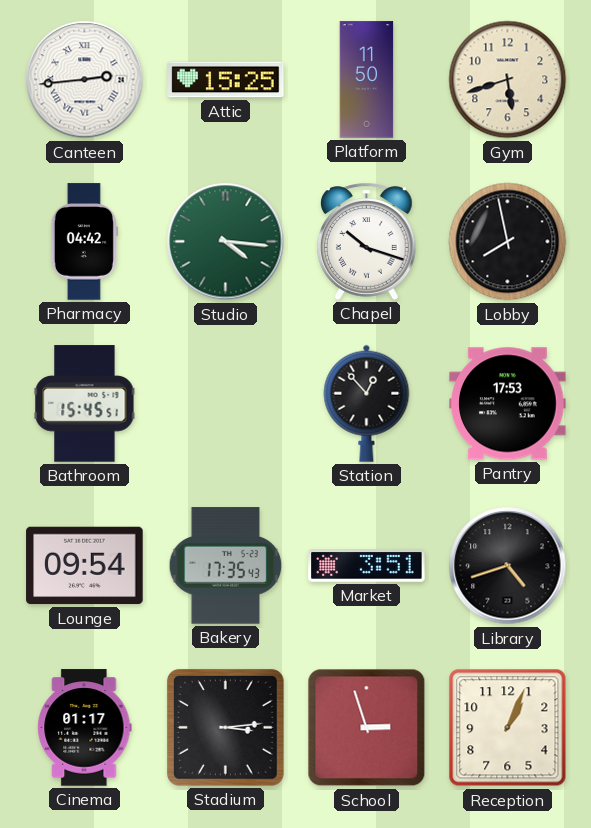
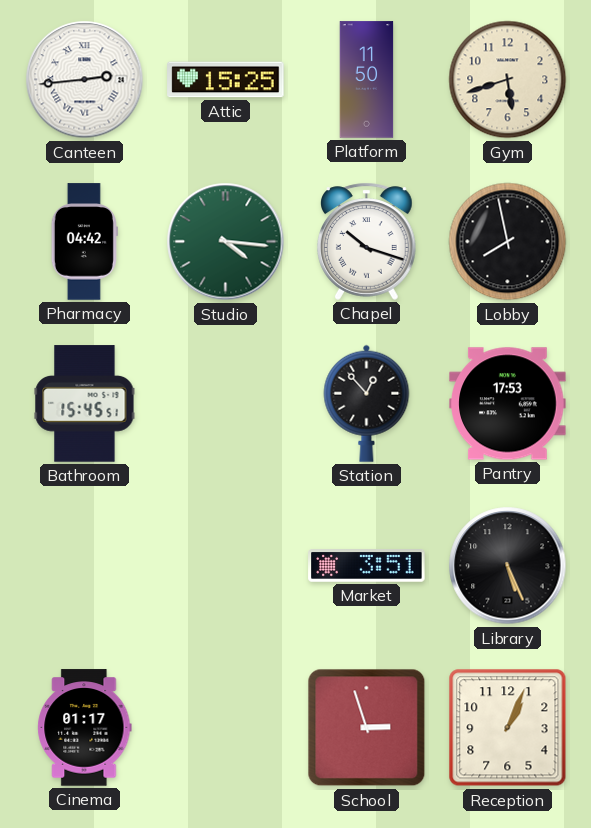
Lounge: 09:54 -> none
Bakery: 17:35 -> none
Library: 4:42 -> 5:26
Stadium: 3:14 -> none
